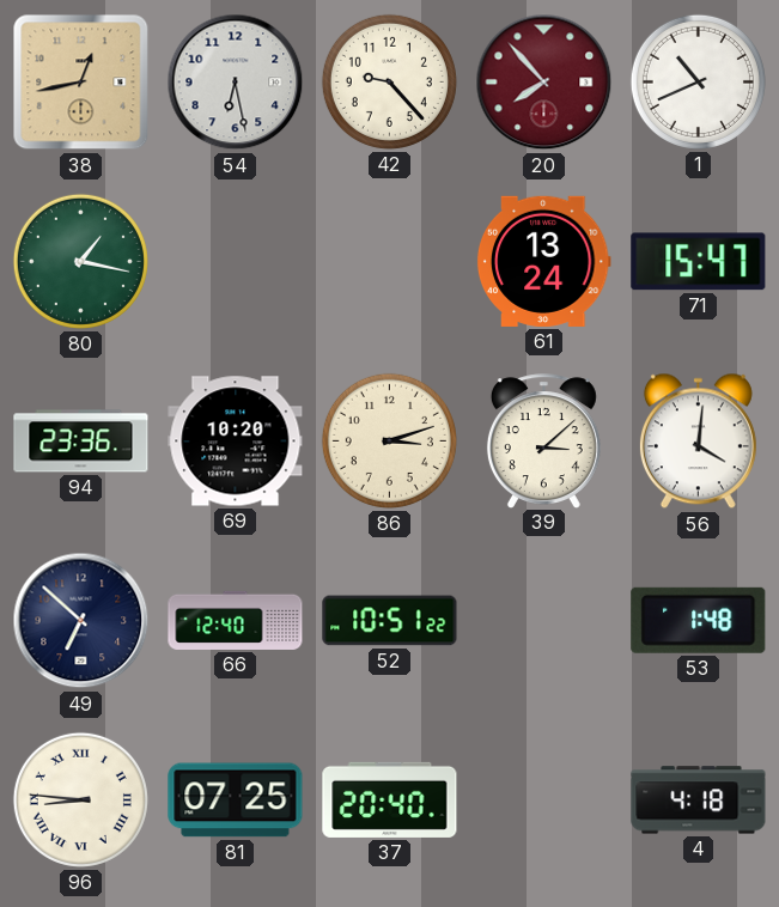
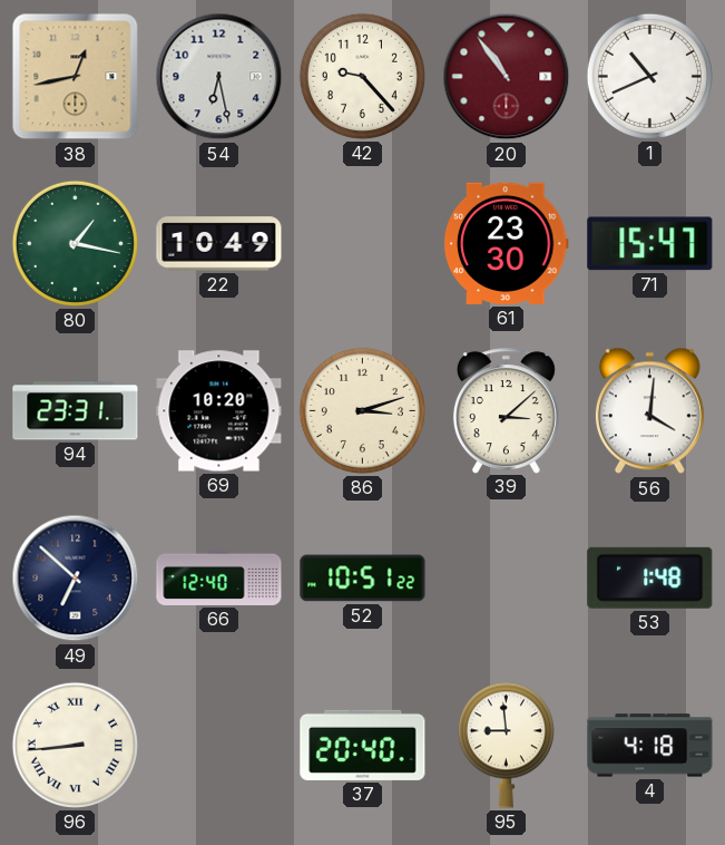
20: 7:53 -> 10:54
22: none -> 10:49
61: 13:24 -> 23:30
94: 23:36 -> 23:31
96: 8:46 -> 8:44
81: 07:25 -> none
95: none -> 8:59
